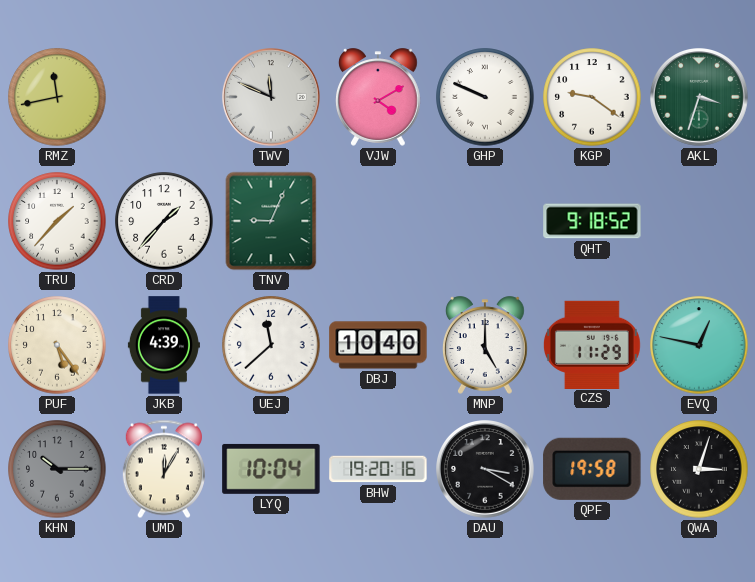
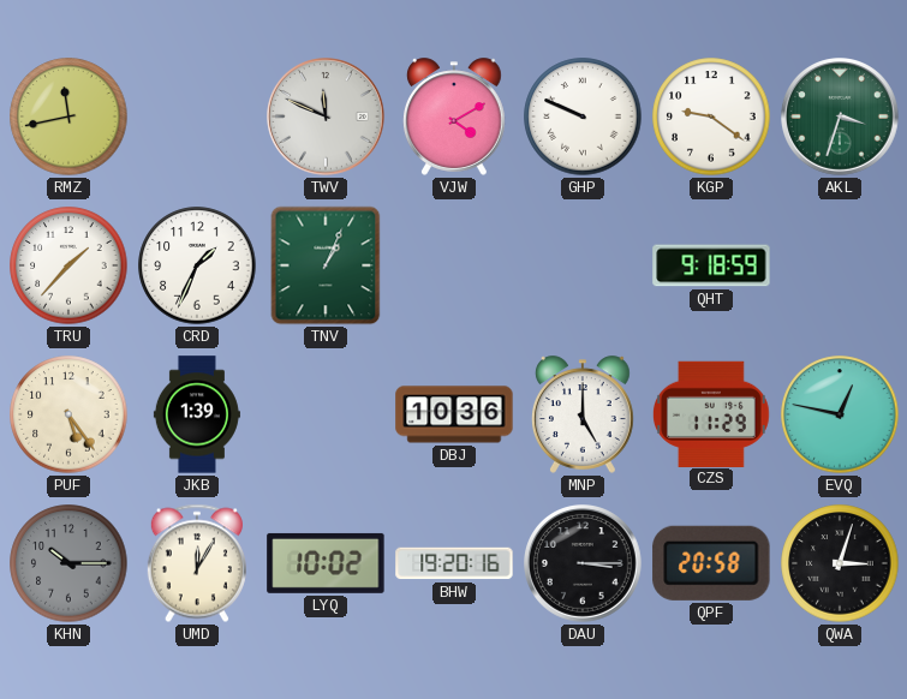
CRD: 1:37 -> 1:34
TNV: 9:04 -> 1:04
QHT: 9:18:52 -> 9:18:59
JKB: 4:39 -> 1:39
UEJ: 11:38 -> none
DBJ: 10:40 -> 10:36
LYQ: 10:04 -> 10:02
DAU: 3:20 -> 3:15
QPF: 19:58 -> 20:58
